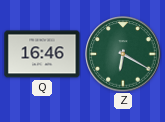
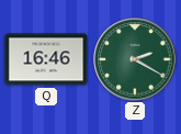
Z: 6:20 -> 2:20
